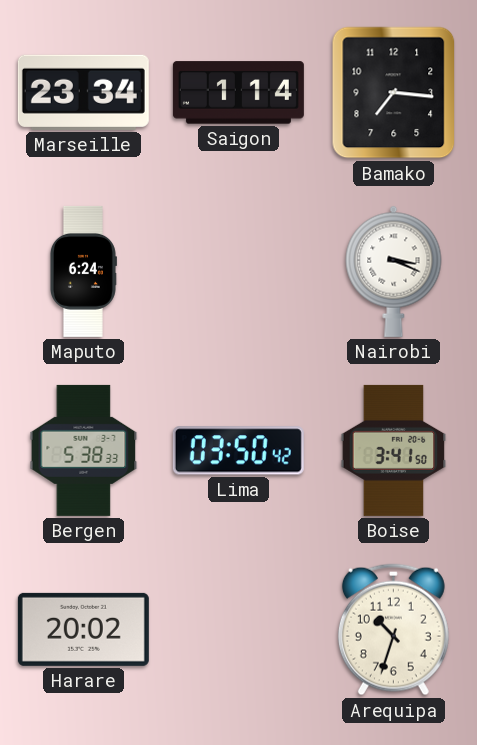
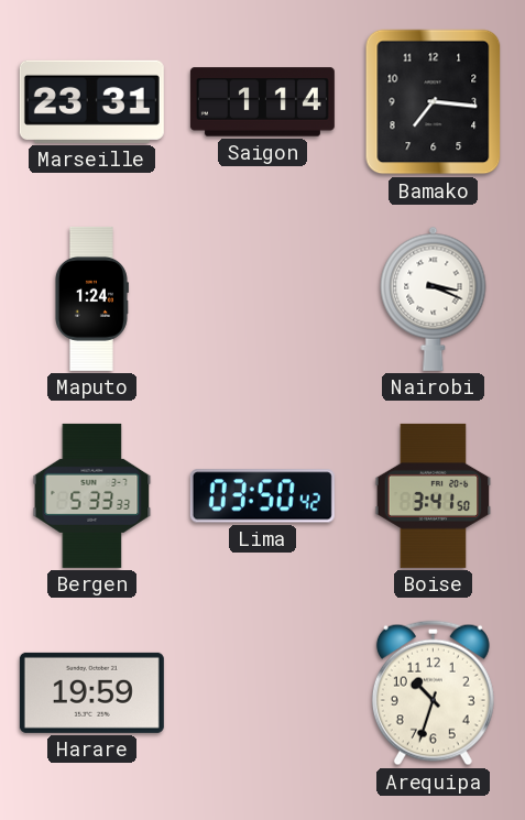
Marseille: 23:34 -> 23:31
Maputo: 6:24 -> 1:24
Bergen: 5:38 -> 5:33
Harare: 20:02 -> 19:59
